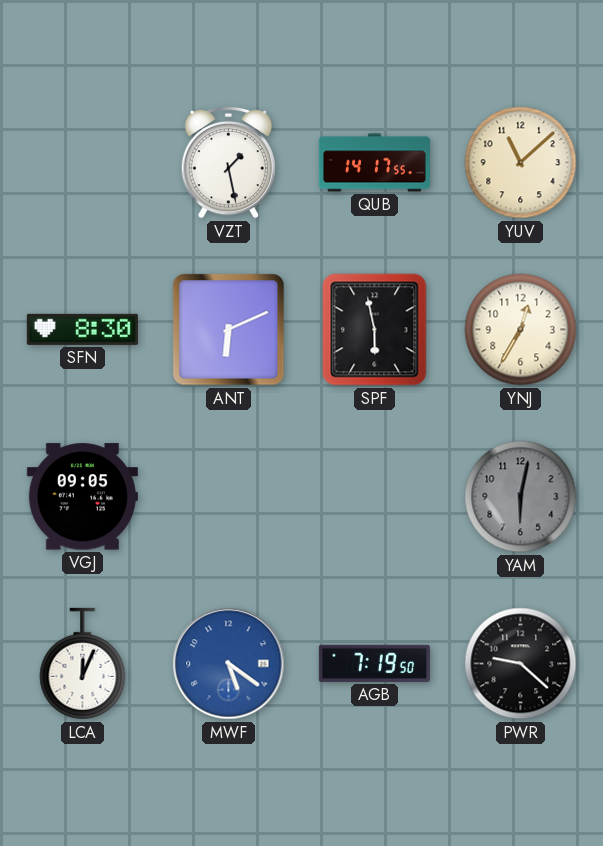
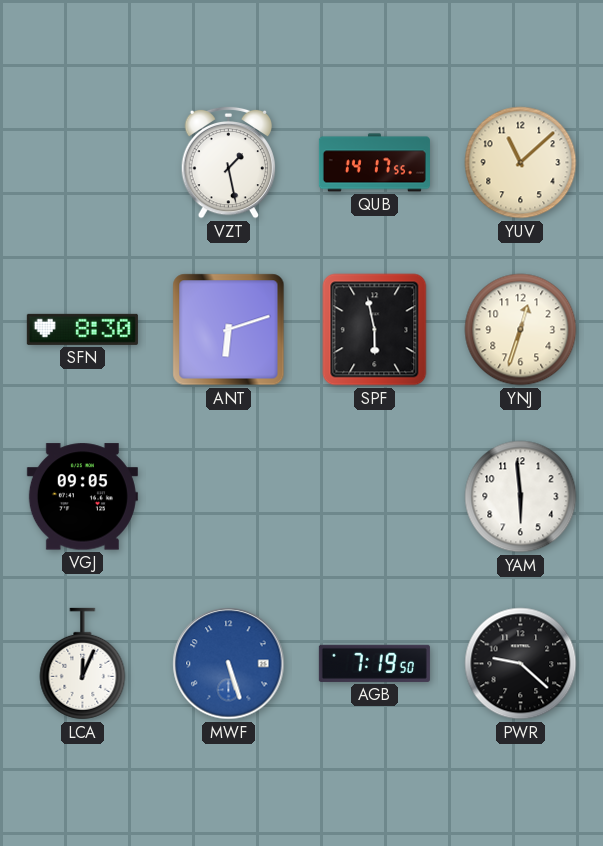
ANT: 6:11 -> 6:12
YNJ: 12:35 -> 12:33
YAM: 6:02 -> 5:59
YAM dial: grey -> white
MWF: 5:21 -> 5:27
